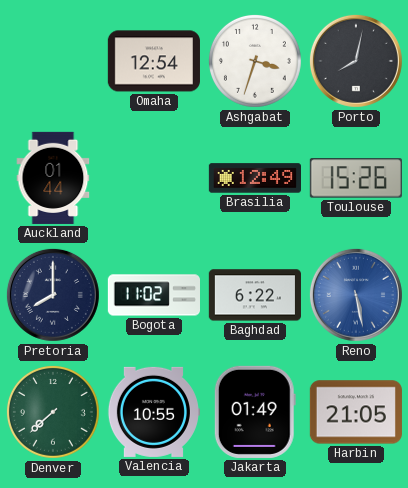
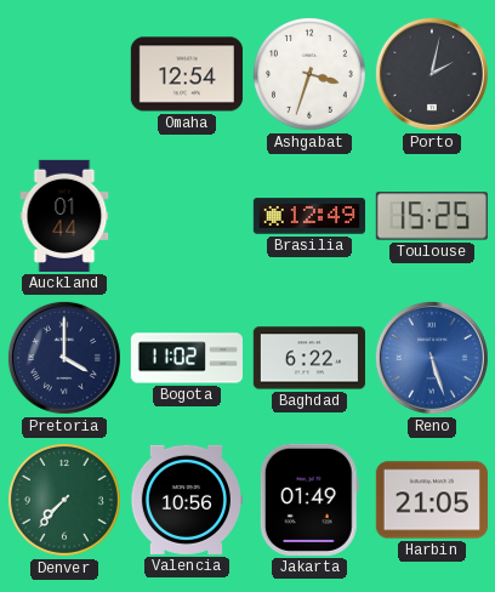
Porto: 8:02 -> 2:02
Toulouse: 15:26 -> 15:25
Pretoria: 8:00 -> 4:00
Reno: 5:28 -> 5:27
Denver: 7:38 -> 7:37
Valencia: 10:55 -> 10:56
